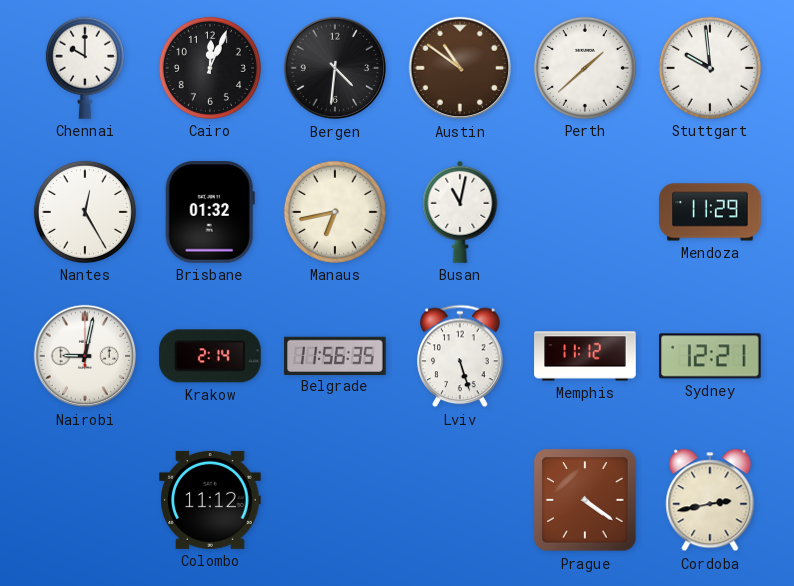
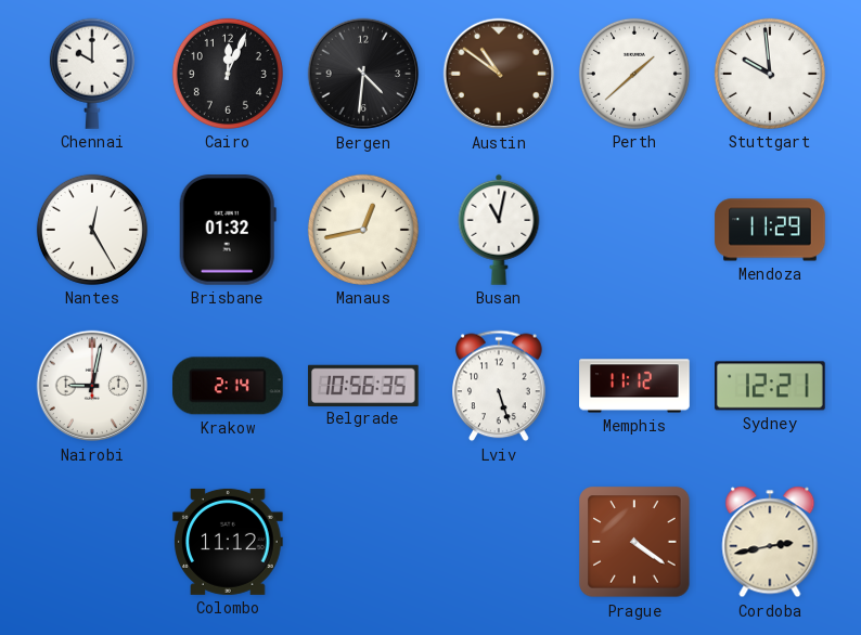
Manaus: 6:43 -> 12:43
Belgrade: 11:56 -> 10:56
